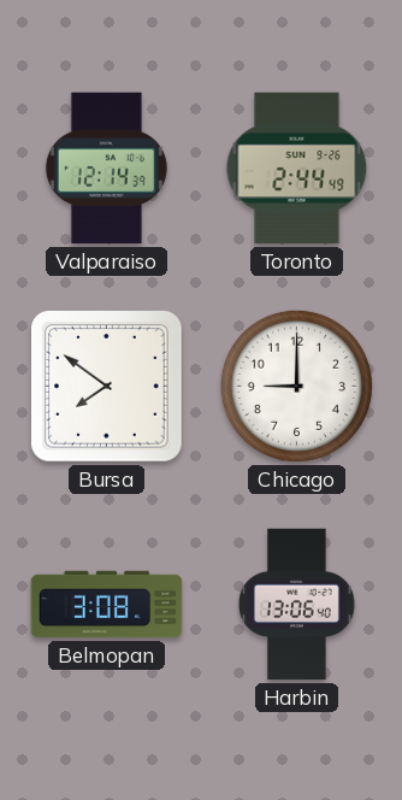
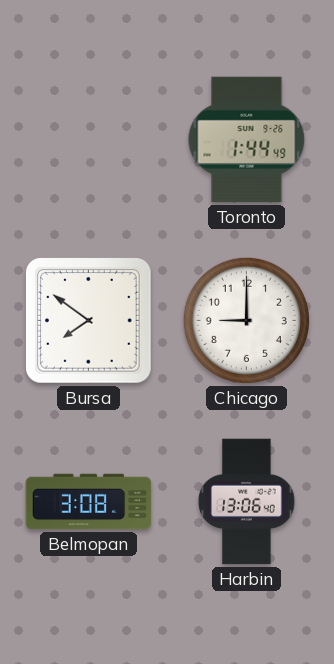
Valparaiso: 12:14 -> none
Toronto: 2:44 -> 1:44
